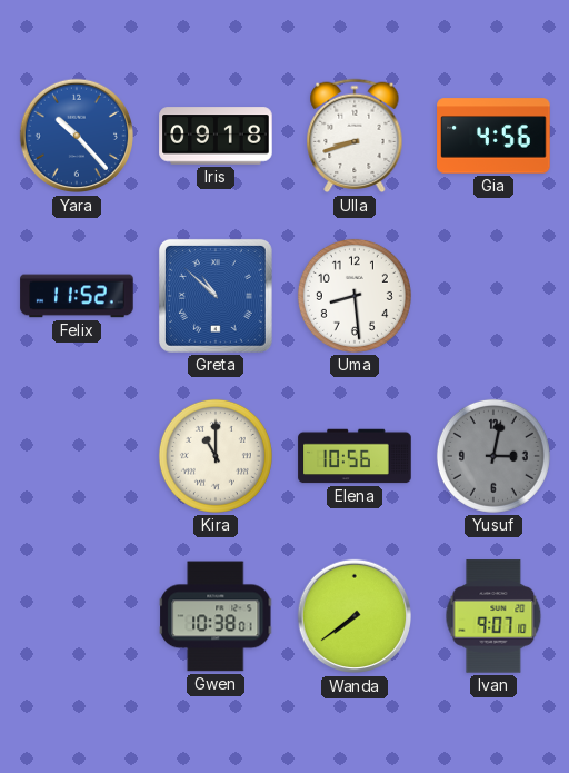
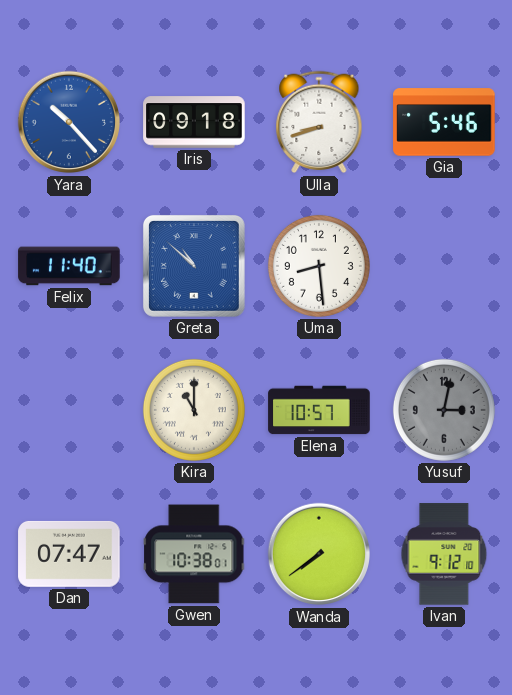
Gia: 4:56 -> 5:46
Felix: 11:52 -> 11:40
Elena: 10:56 -> 10:57
Dan: none -> 07:47
Ivan: 9:07 -> 9:12
